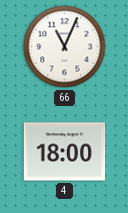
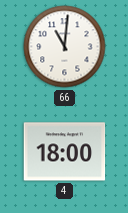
66: 11:04 -> 11:01
